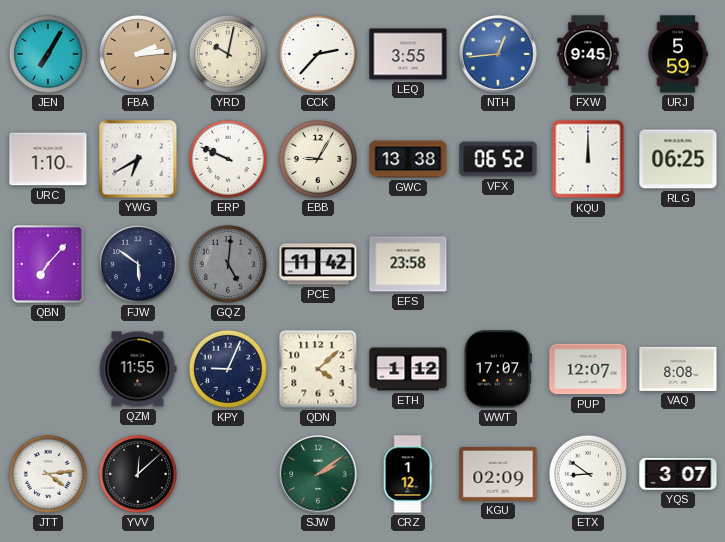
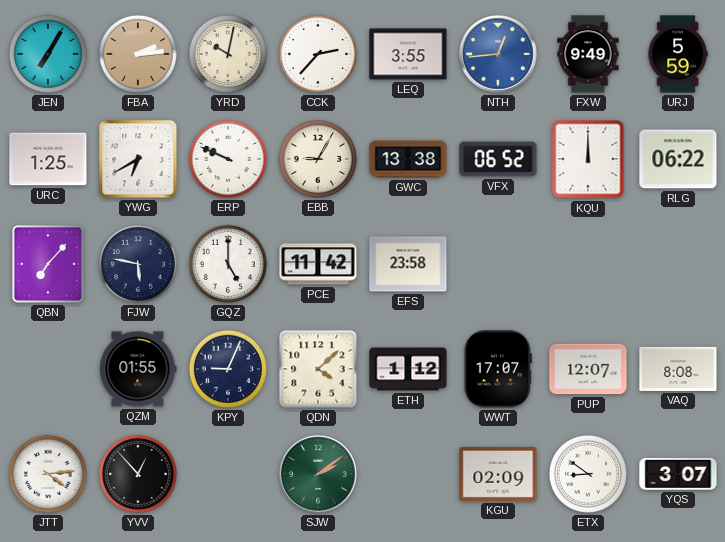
FXW: 9:45 -> 9:49
URC: 1:10 -> 1:25
RLG: 06:25 -> 06:22
FJW: 5:51 -> 5:47
GQZ: 5:01 -> 5:00
GQZ dial: grey -> white
QZM: 11:55 -> 01:55
YVV: 12:08 -> 12:53
CRZ: 1:12 -> none
